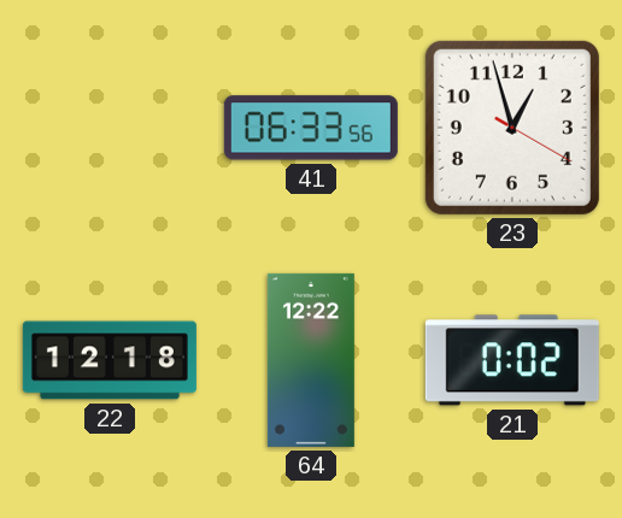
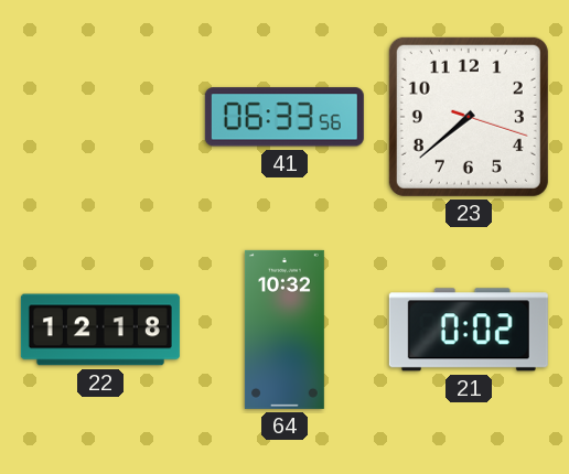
23: 12:57 -> 7:38
64: 12:22 -> 10:32
